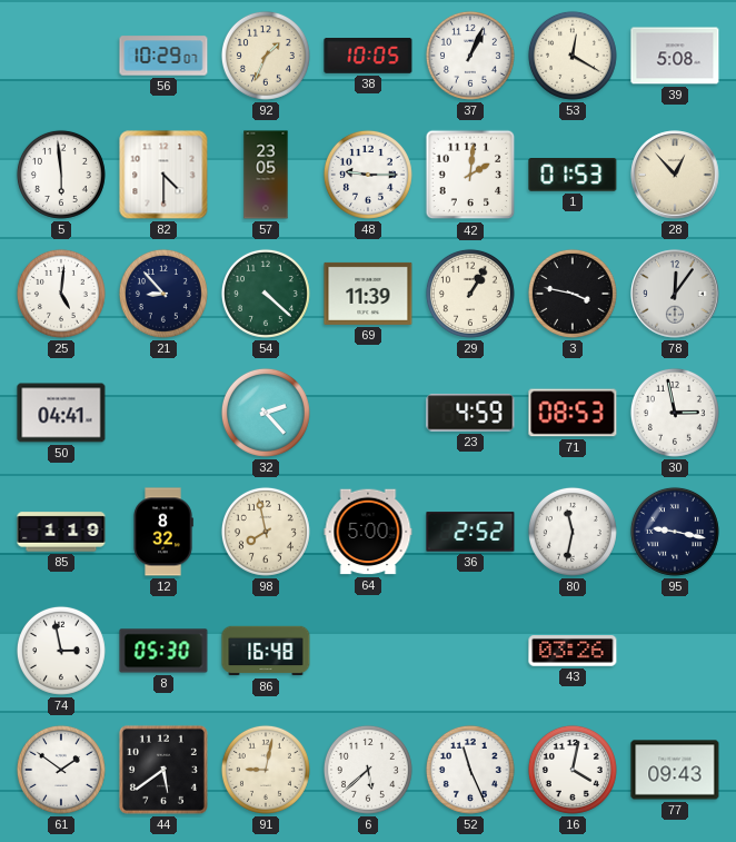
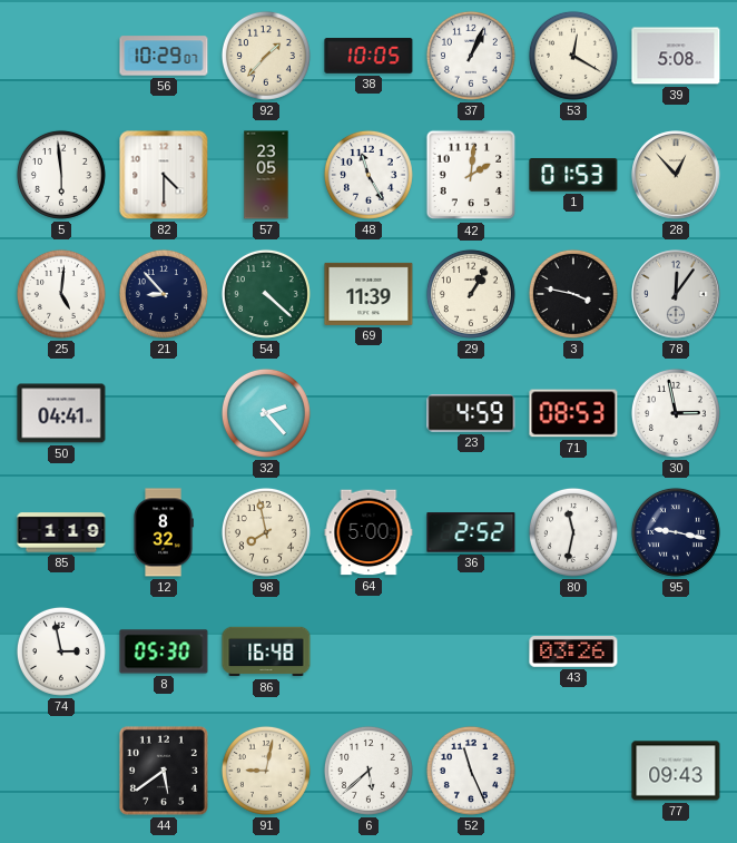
92: 1:34 -> 1:37
48: 9:15 -> 11:25
61: 1:51 -> none
16: 4:02 -> none
